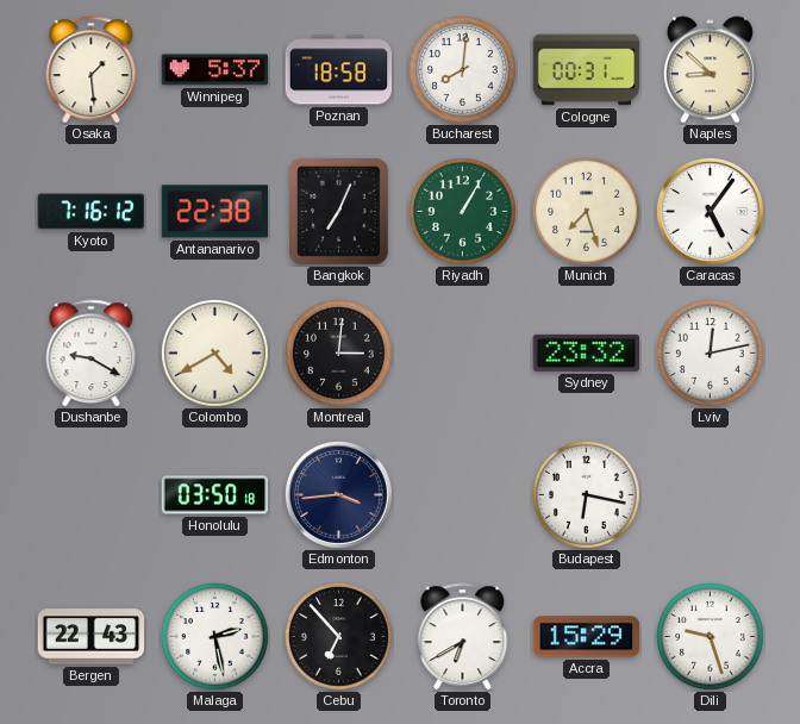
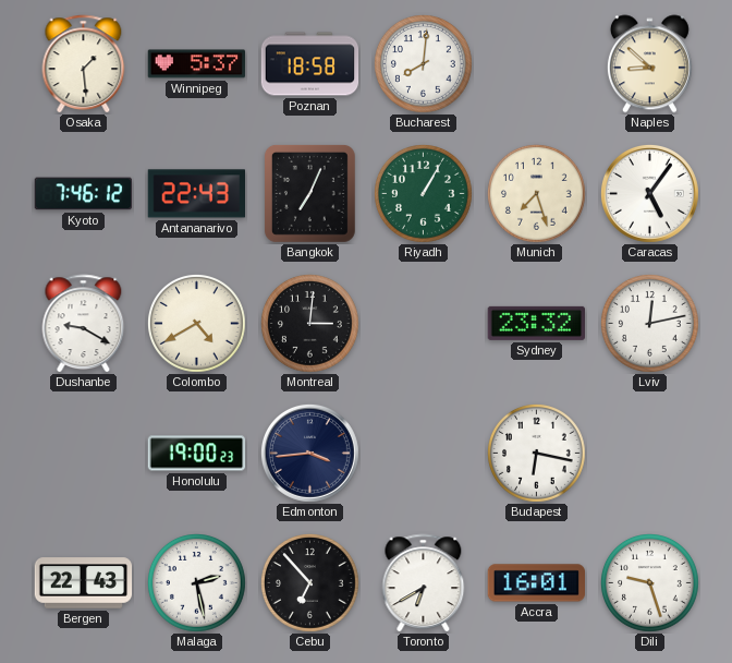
Cologne: 00:31 -> none
Kyoto: 7:16 -> 7:46
Antananarivo: 22:38 -> 22:43
Honolulu: 03:50 -> 19:00
Accra: 15:29 -> 16:01
